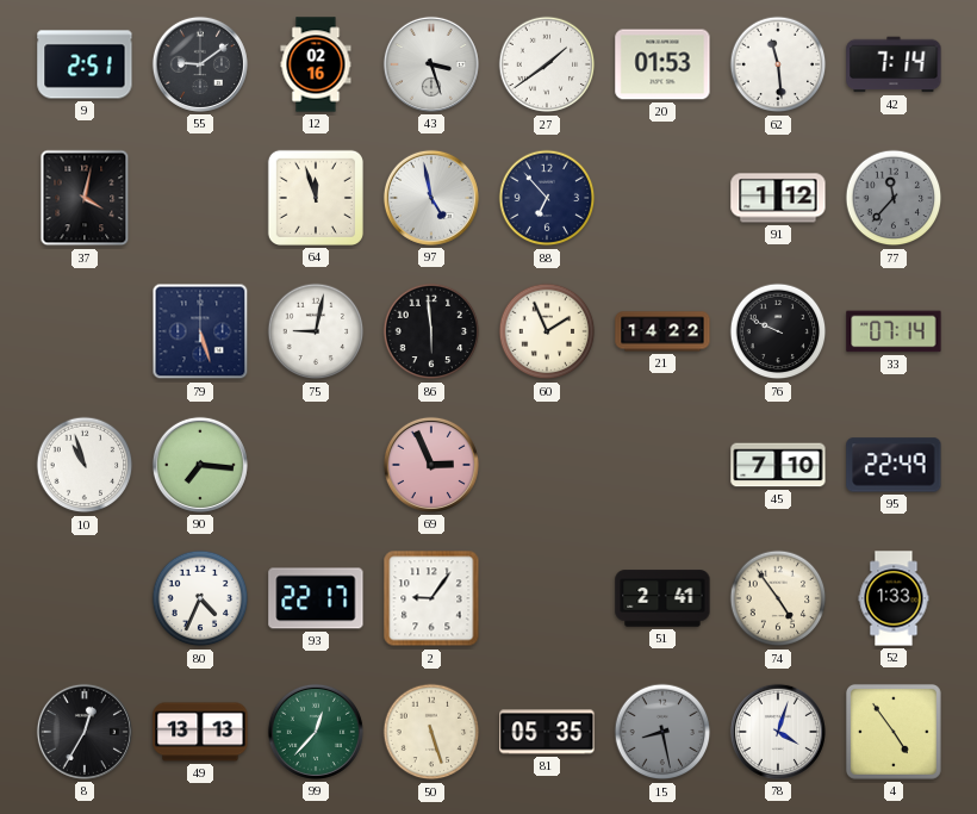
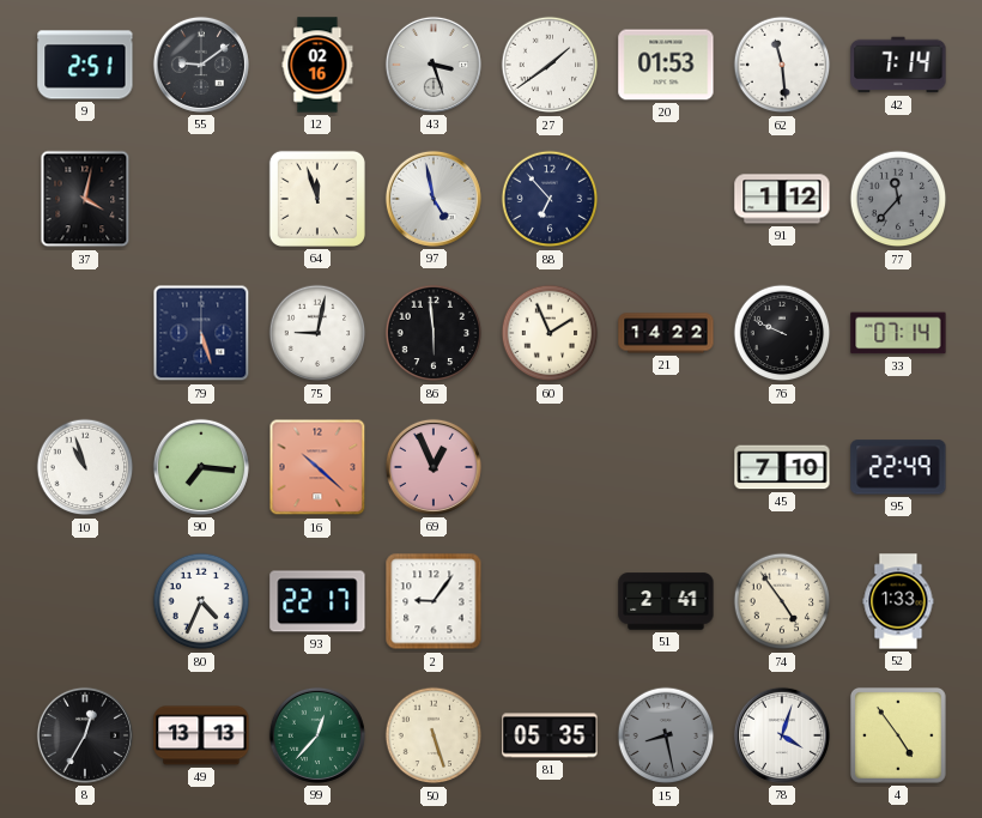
16: none -> 10:22
69: 2:56 -> 12:56
